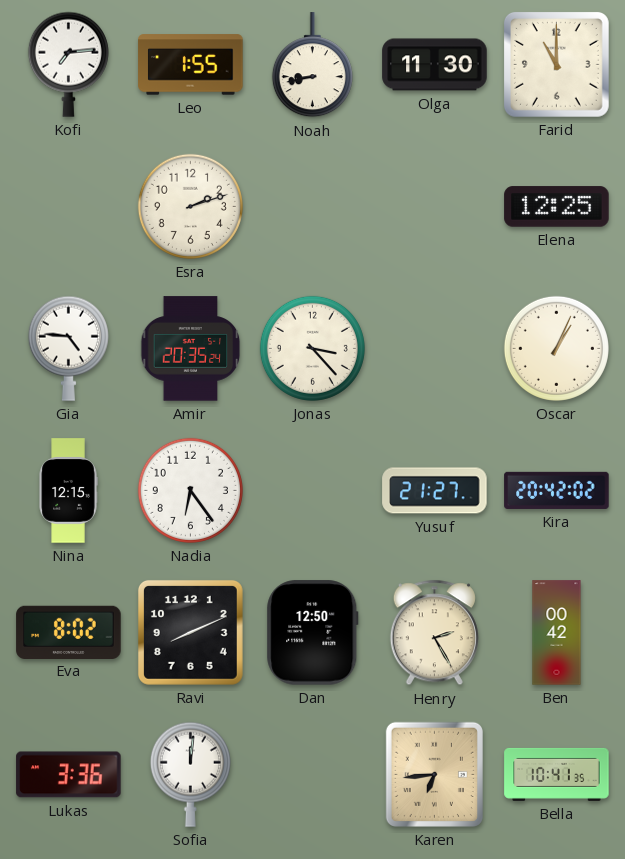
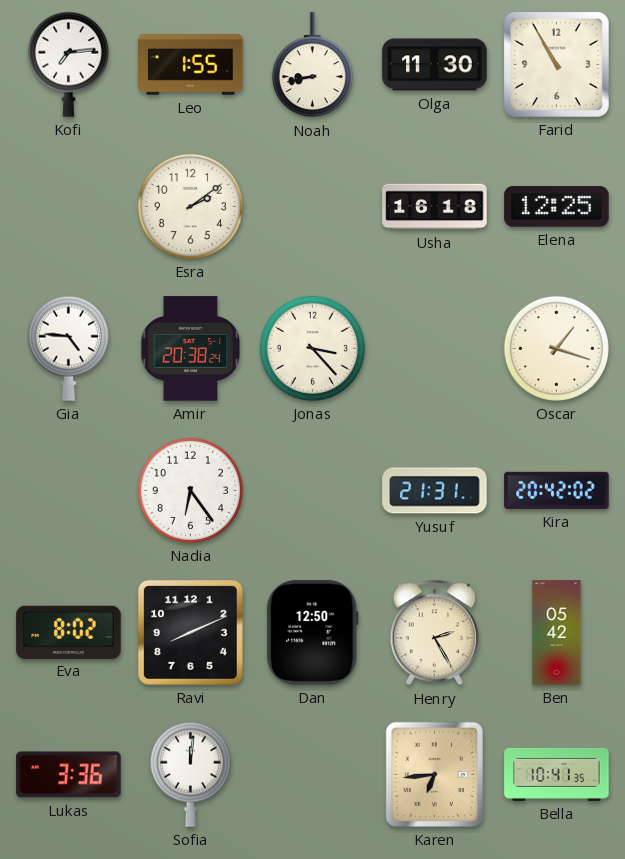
Farid: 11:00 -> 10:55
Esra: 2:12 -> 2:09
Usha: none -> 16:18
Amir: 20:35 -> 20:38
Oscar: 1:04 -> 1:18
Nina: 12:15 -> none
Yusuf: 21:27 -> 21:31
Ben: 00:42 -> 05:42
